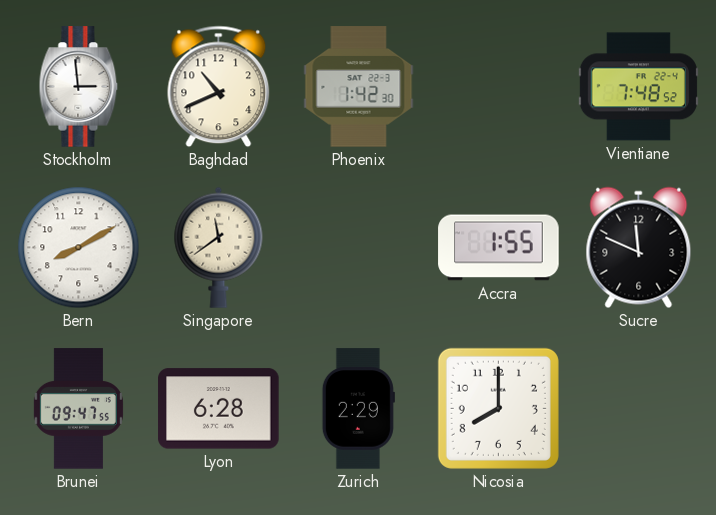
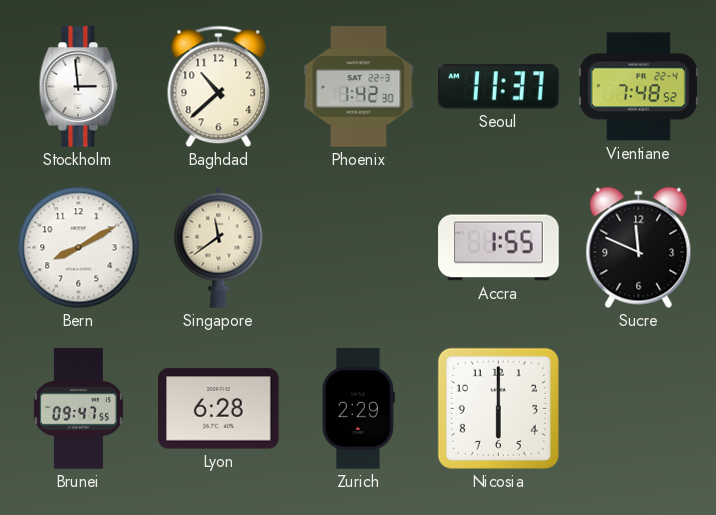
Baghdad: 10:41 -> 10:38
Seoul: none -> 11:37
Nicosia: 8:00 -> 6:00
